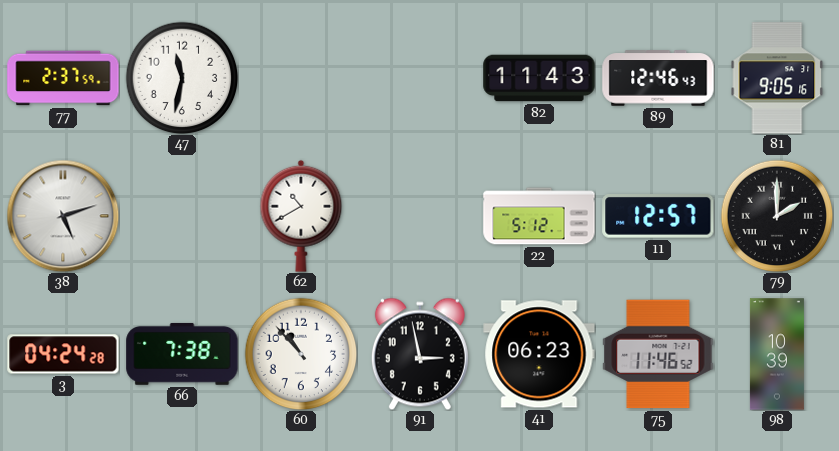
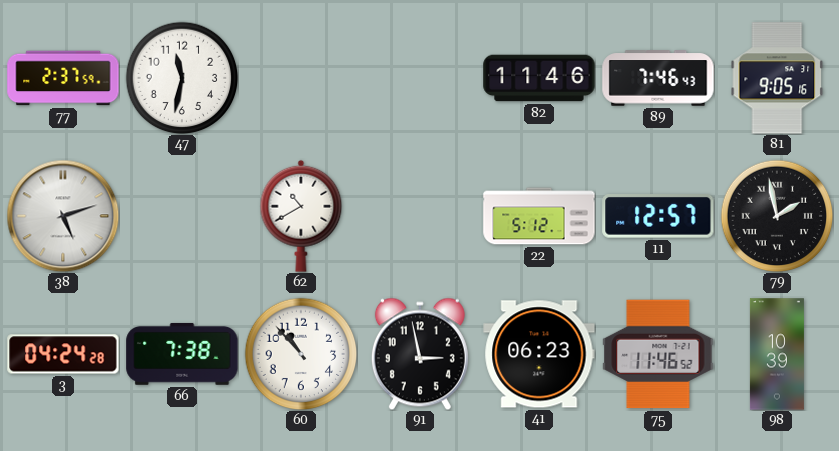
82: 11:43 -> 11:46
89: 12:46 -> 7:46
79: 2:00 -> 1:58
